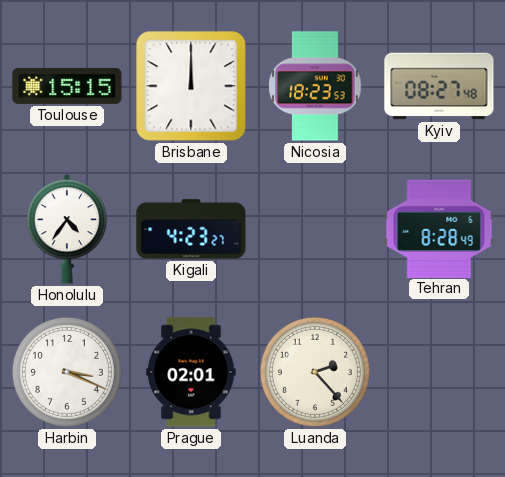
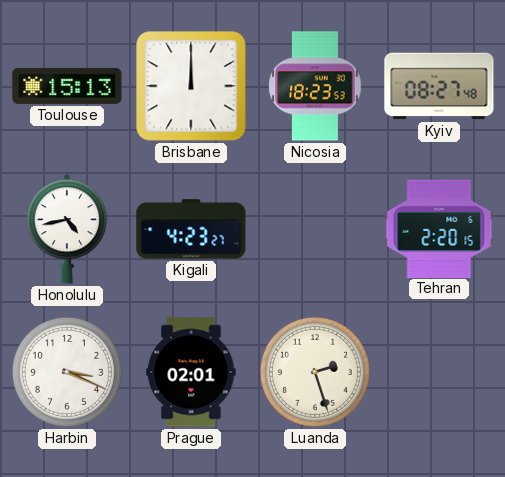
Toulouse: 15:15 -> 15:13
Honolulu: 4:36 -> 4:43
Tehran: 8:28 -> 2:20
Luanda: 2:23 -> 2:27
